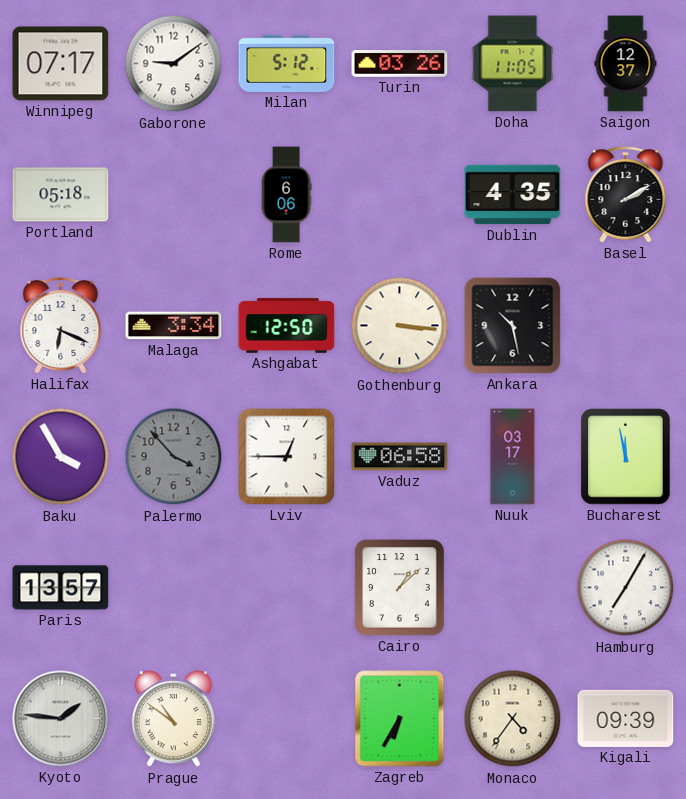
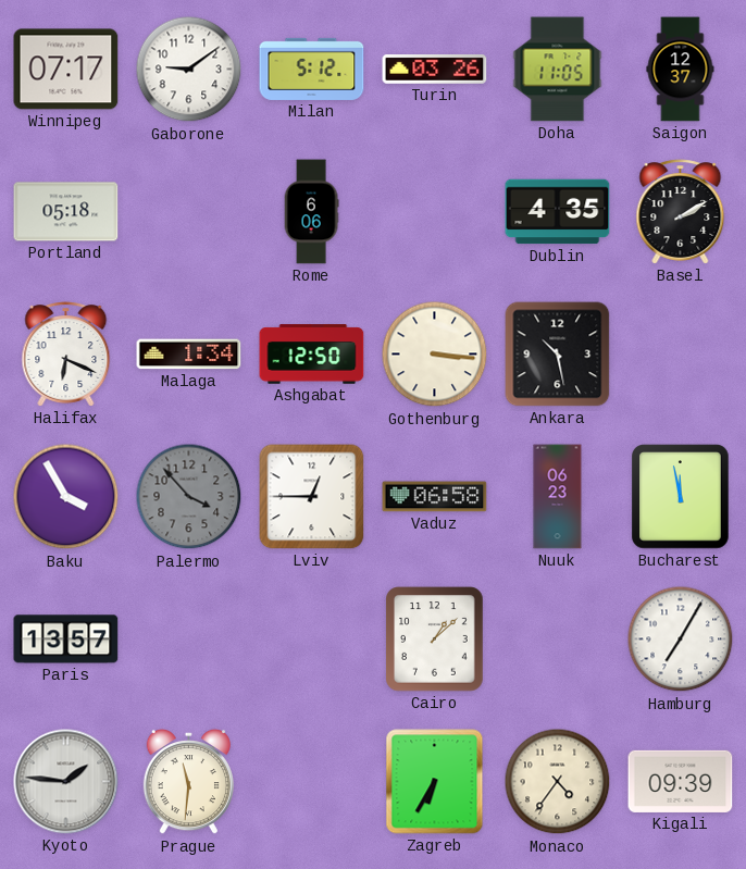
Malaga: 3:34 -> 1:34
Nuuk: 03:17 -> 06:23
Prague: 10:51 -> 11:31
